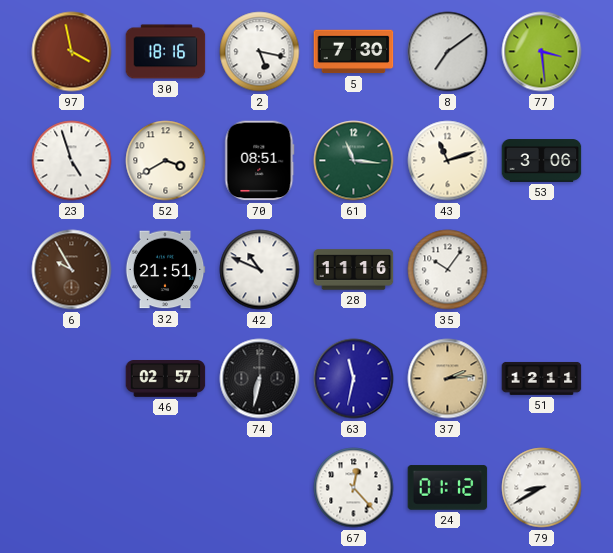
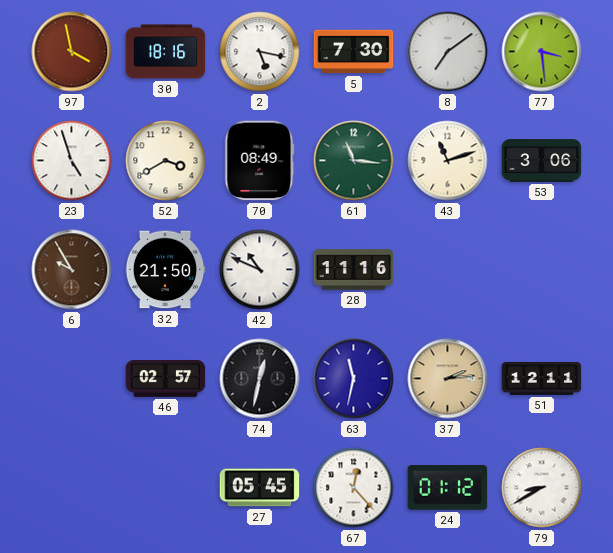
70: 08:51 -> 08:49
32: 21:51 -> 21:50
35: 10:06 -> none
74: 6:32 -> 12:32
27: none -> 05:45
